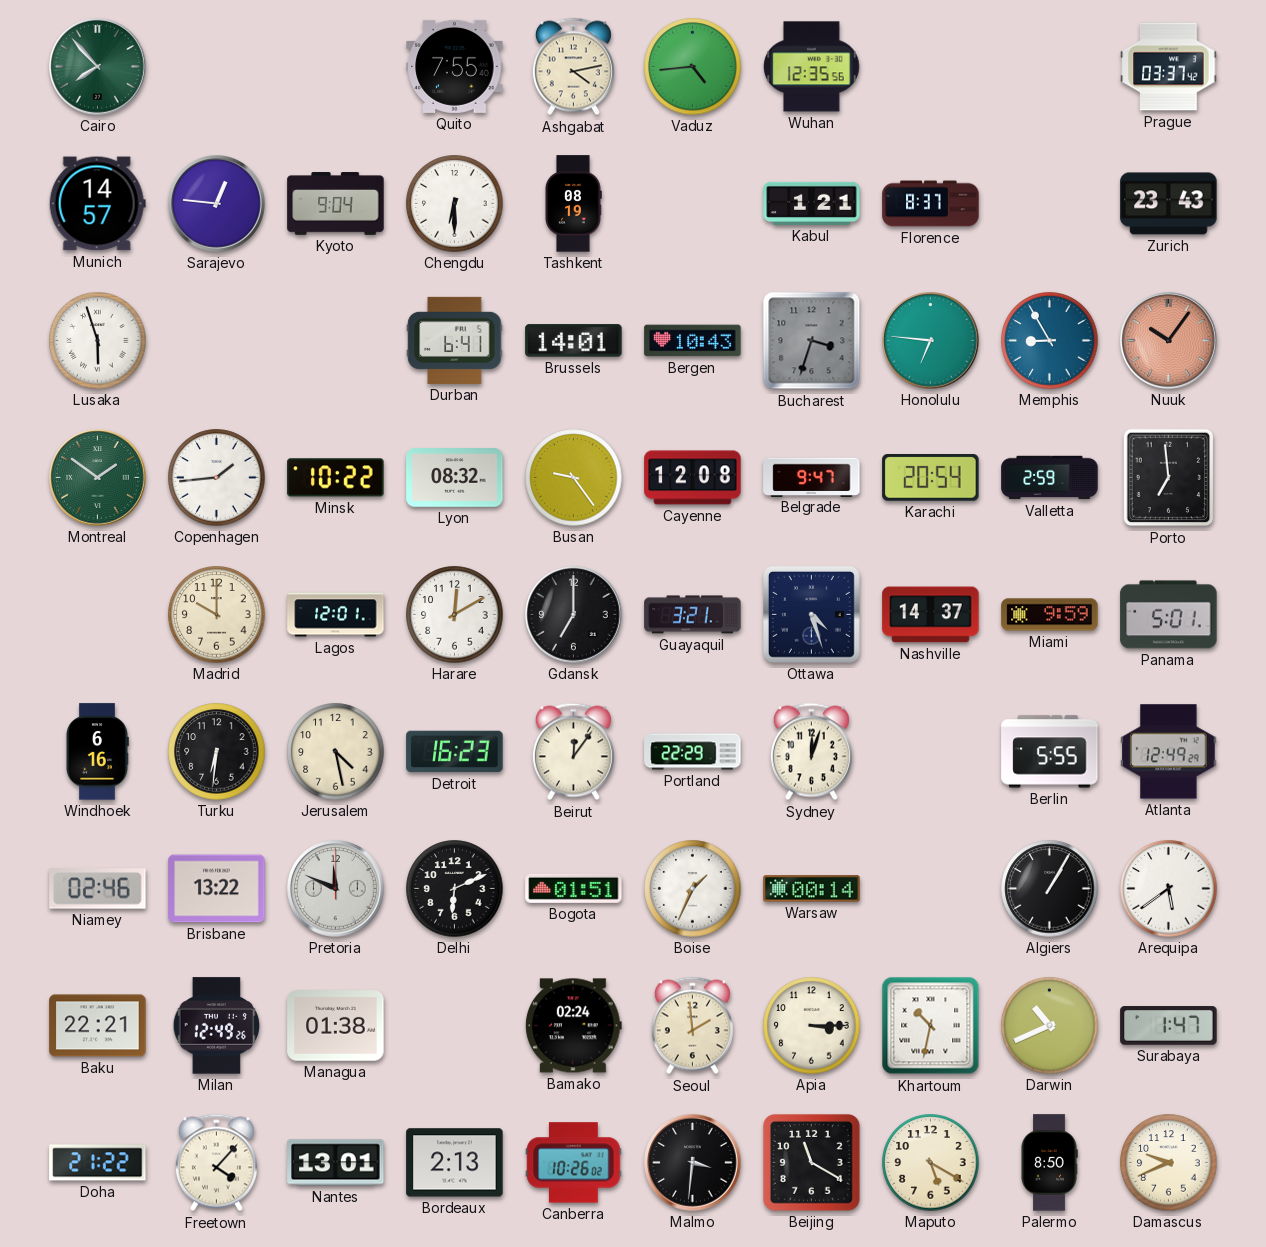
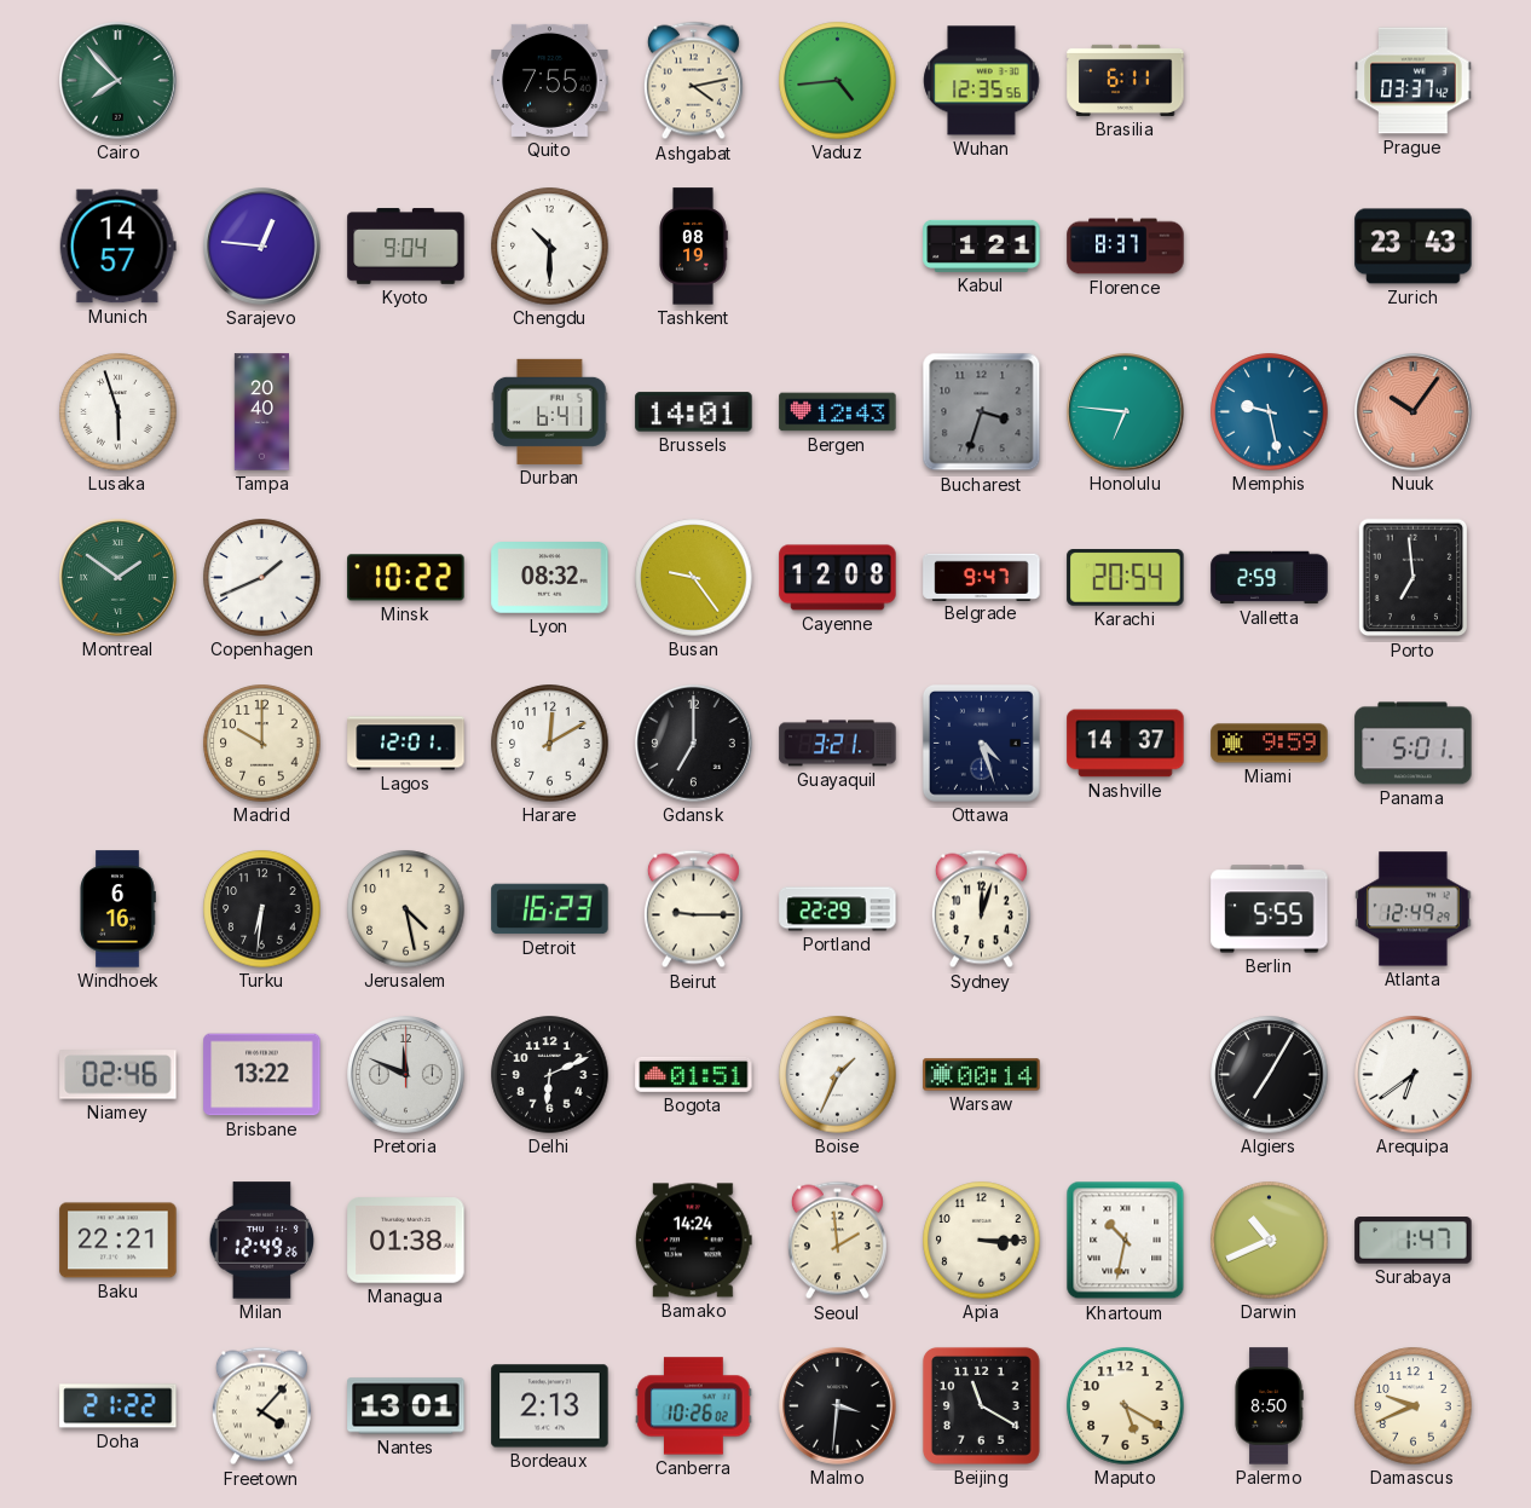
Brasilia: none -> 6:11
Chengdu: 6:30 -> 10:30
Tampa: none -> 20:40
Bergen: 10:43 -> 12:43
Memphis: 8:55 -> 9:28
Copenhagen: 1:44 -> 1:41
Beirut: 12:06 -> 9:15
Algiers: 1:05 -> 7:05
Arequipa: 5:39 -> 6:39
Bamako: 02:24 -> 14:24
